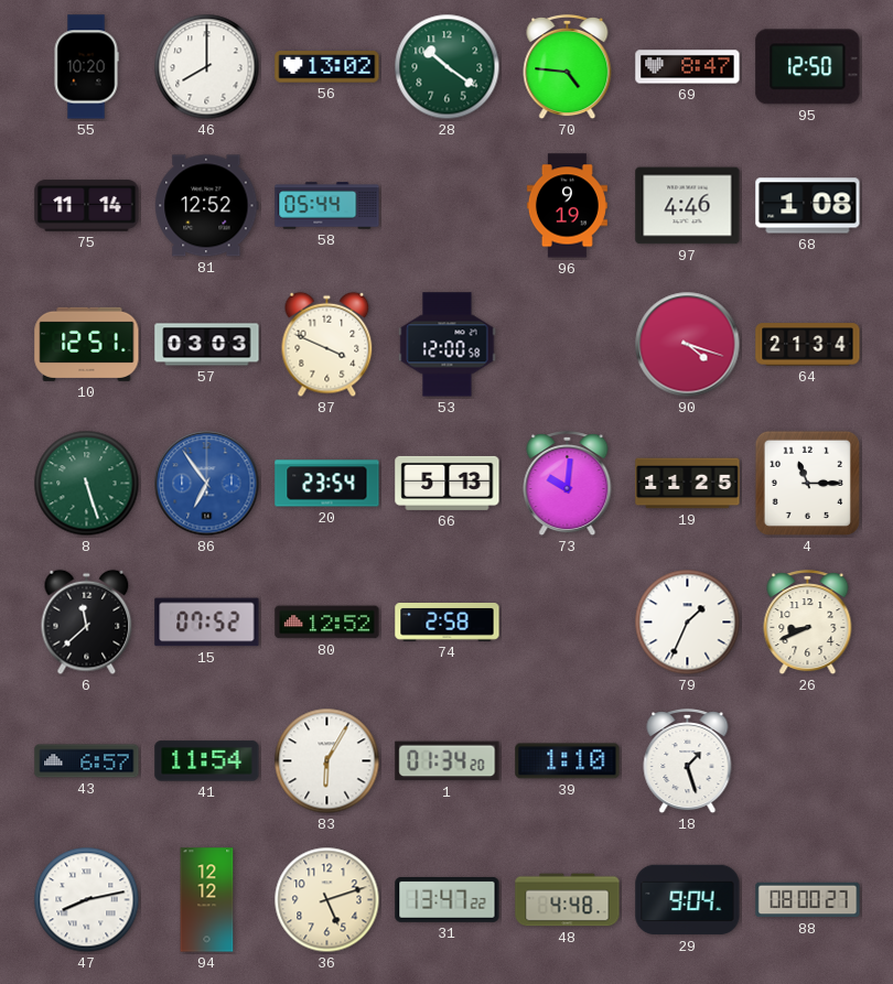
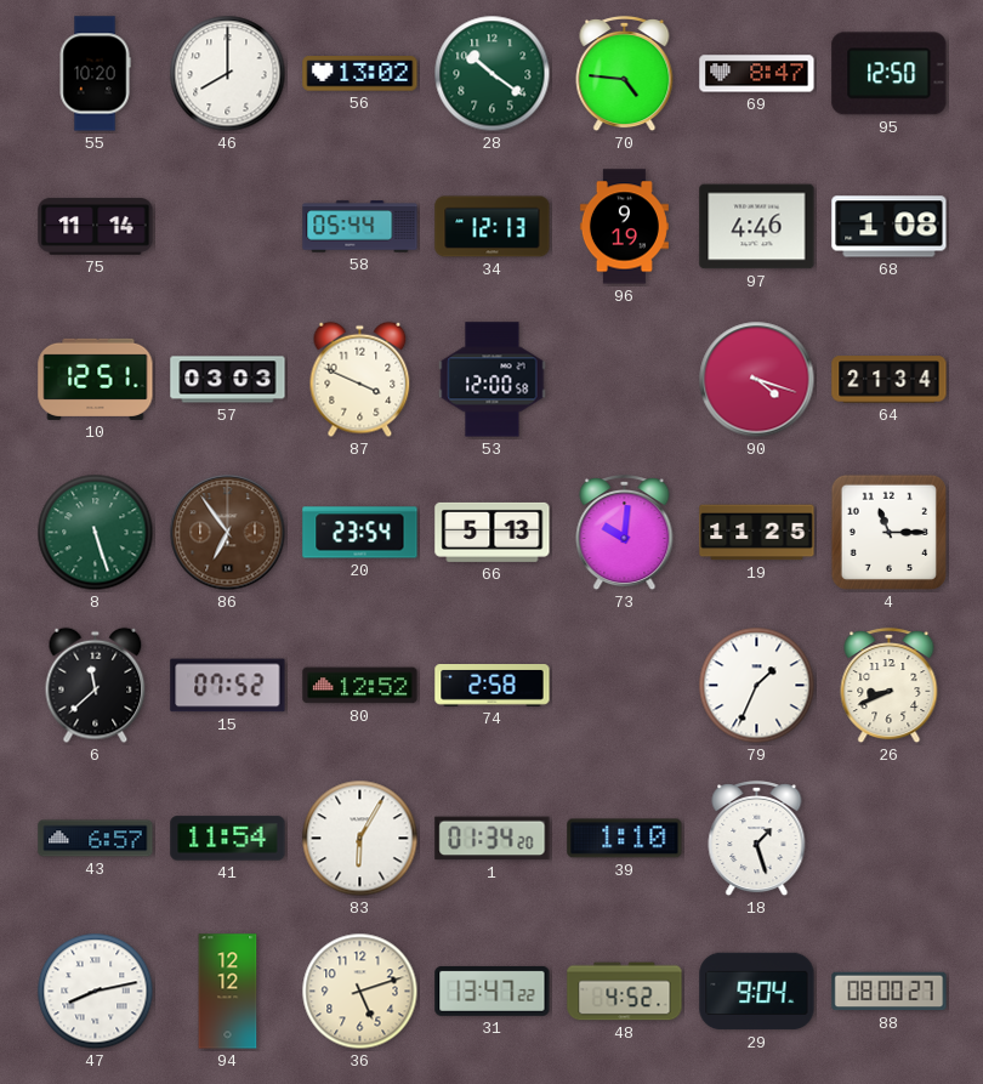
81: 12:52 -> none
34: none -> 12:13
86 dial: blue -> brown
48: 4:48 -> 4:52
